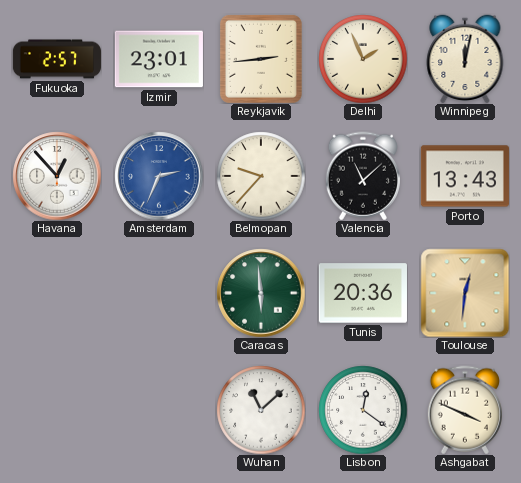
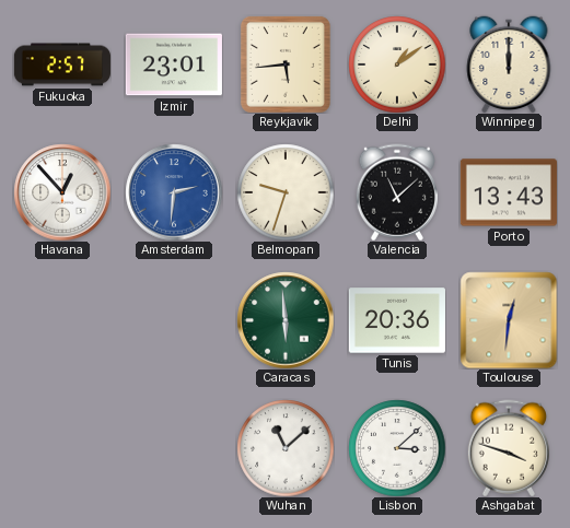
Reykjavik: 2:44 -> 5:44
Delhi: 1:56 -> 1:09
Winnipeg: 12:02 -> 12:00
Amsterdam: 2:34 -> 2:31
Belmopan: 9:37 -> 9:33
Lisbon: 12:21 -> 3:08
Ashgabat: 3:49 -> 3:48
